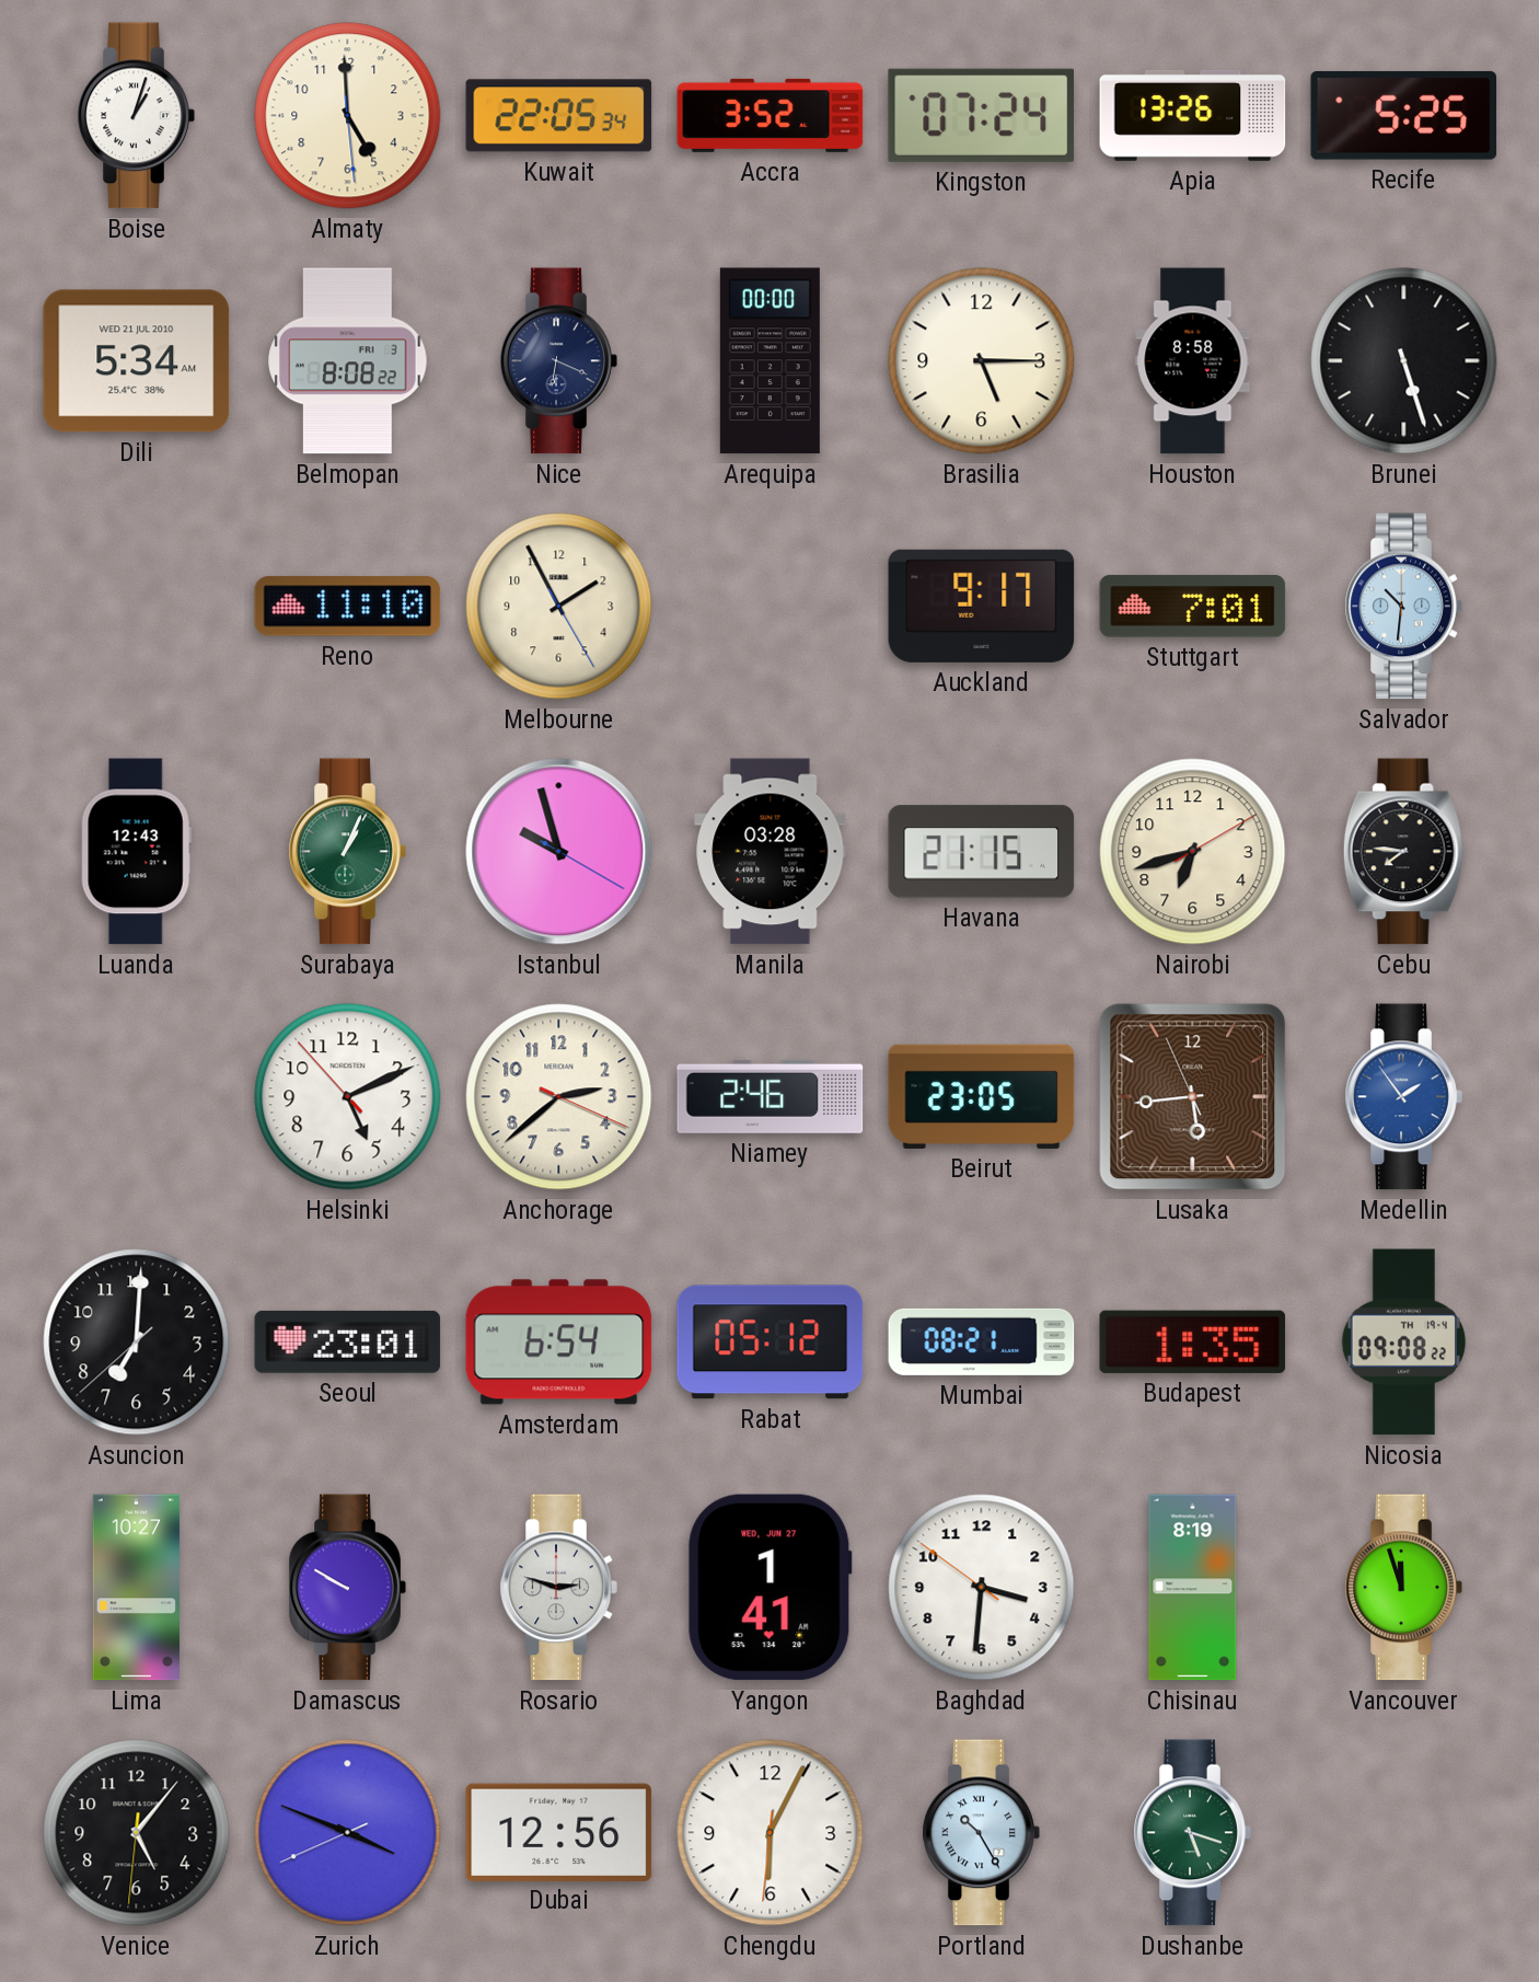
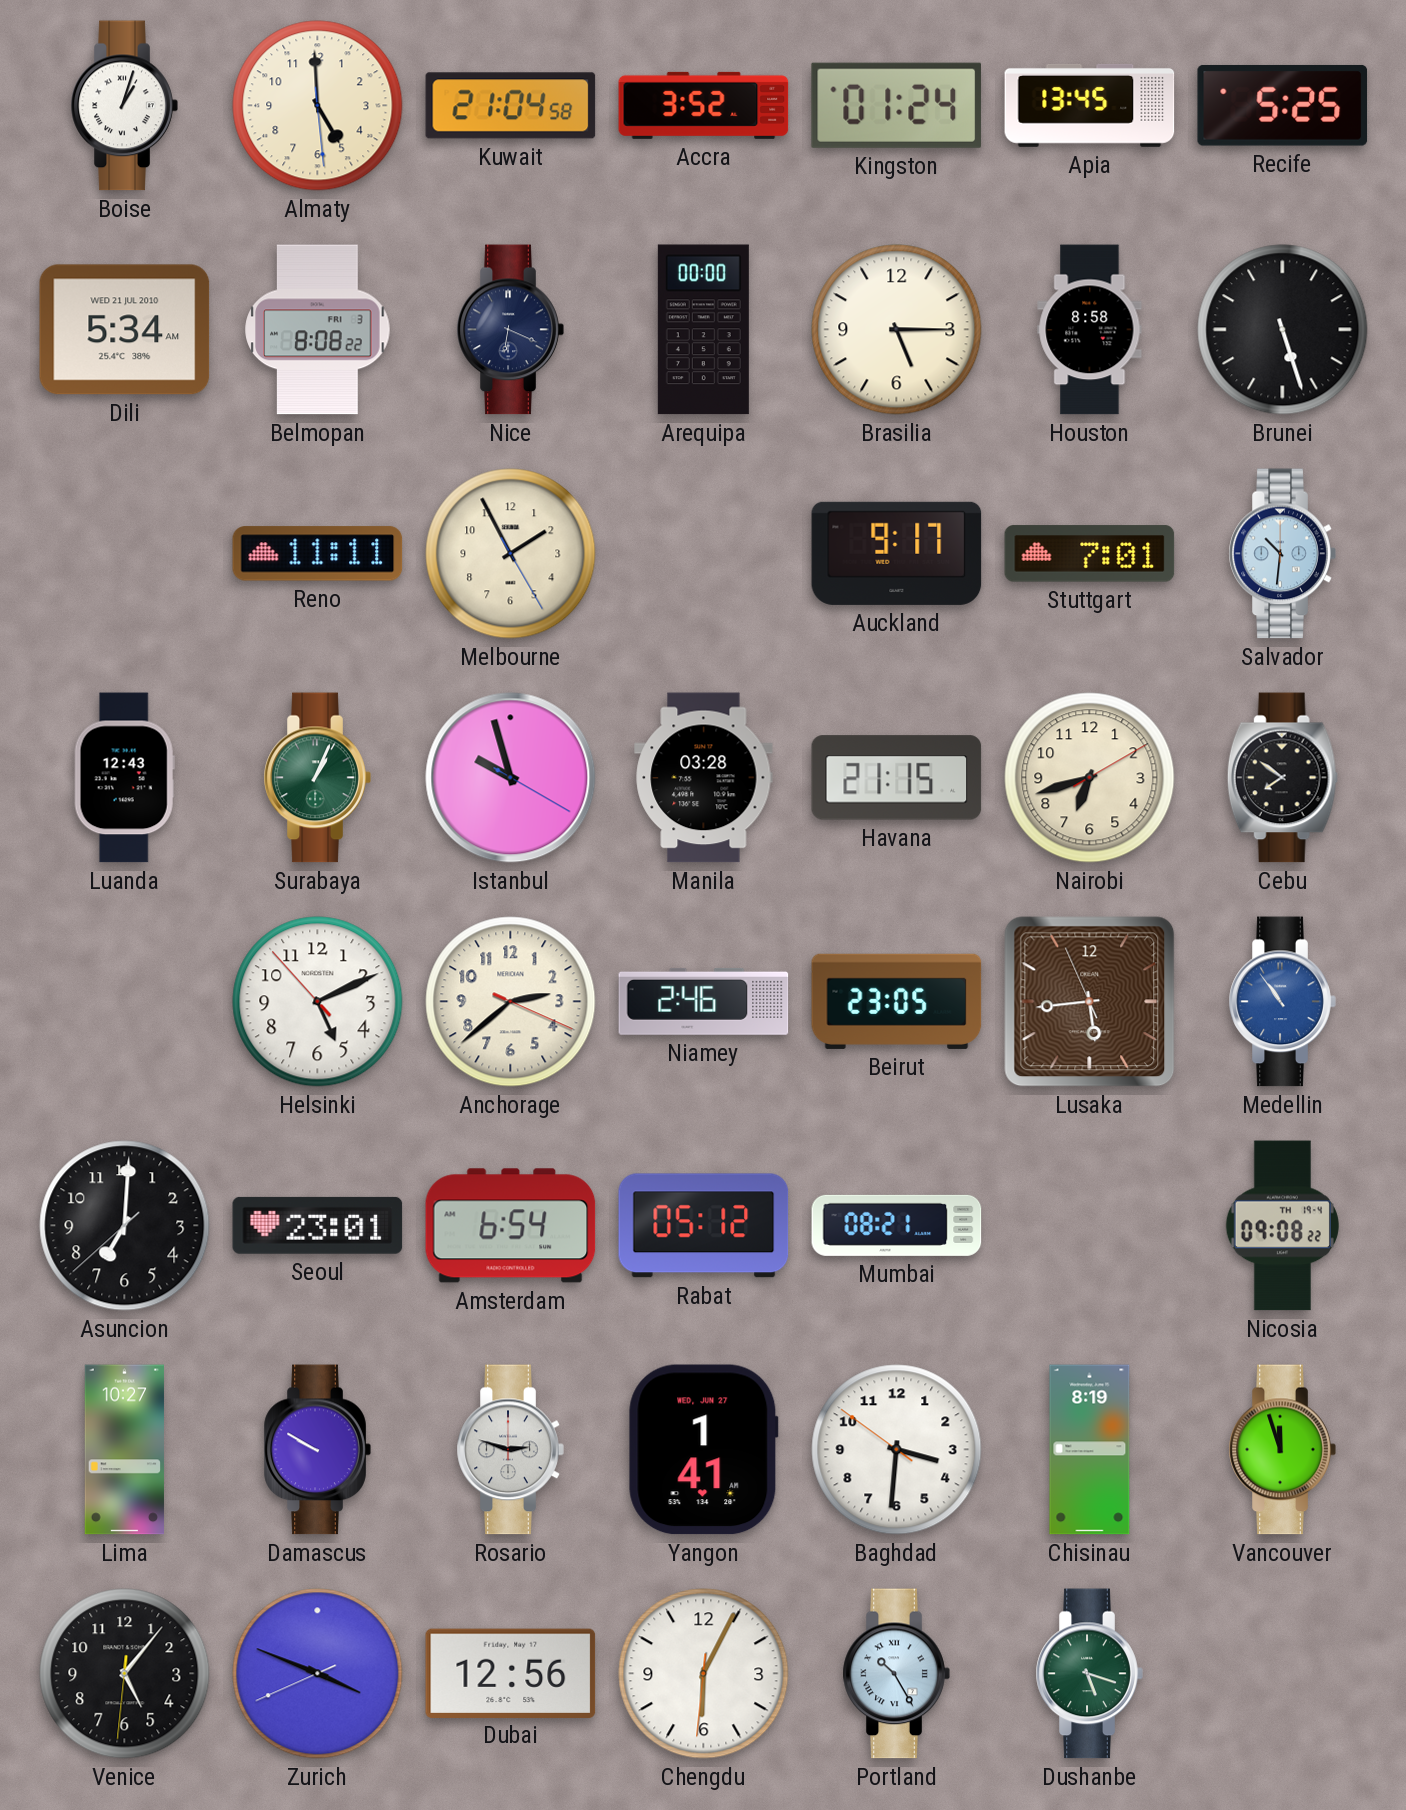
Kuwait: 22:05 -> 21:04
Kingston: 07:24 -> 01:24
Apia: 13:26 -> 13:45
Reno: 11:10 -> 11:11
Cebu: 7:46 -> 7:51
Medellin: 1:54 -> 10:54
Budapest: 1:35 -> none
